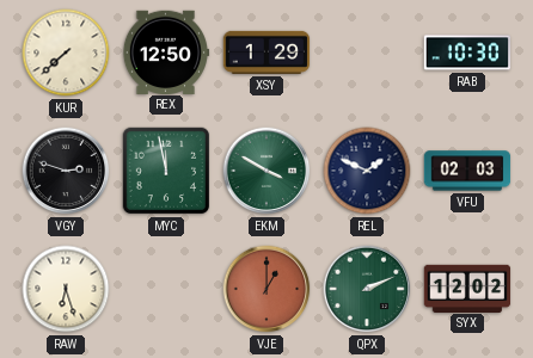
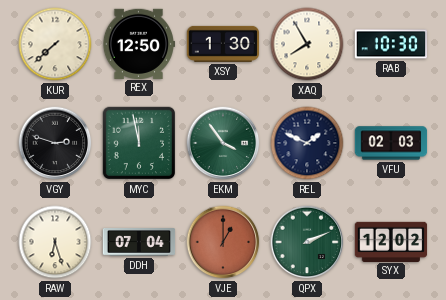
XSY: 1:29 -> 1:30
XAQ: none -> 7:55
EKM: 3:50 -> 3:54
DDH: none -> 07:04
